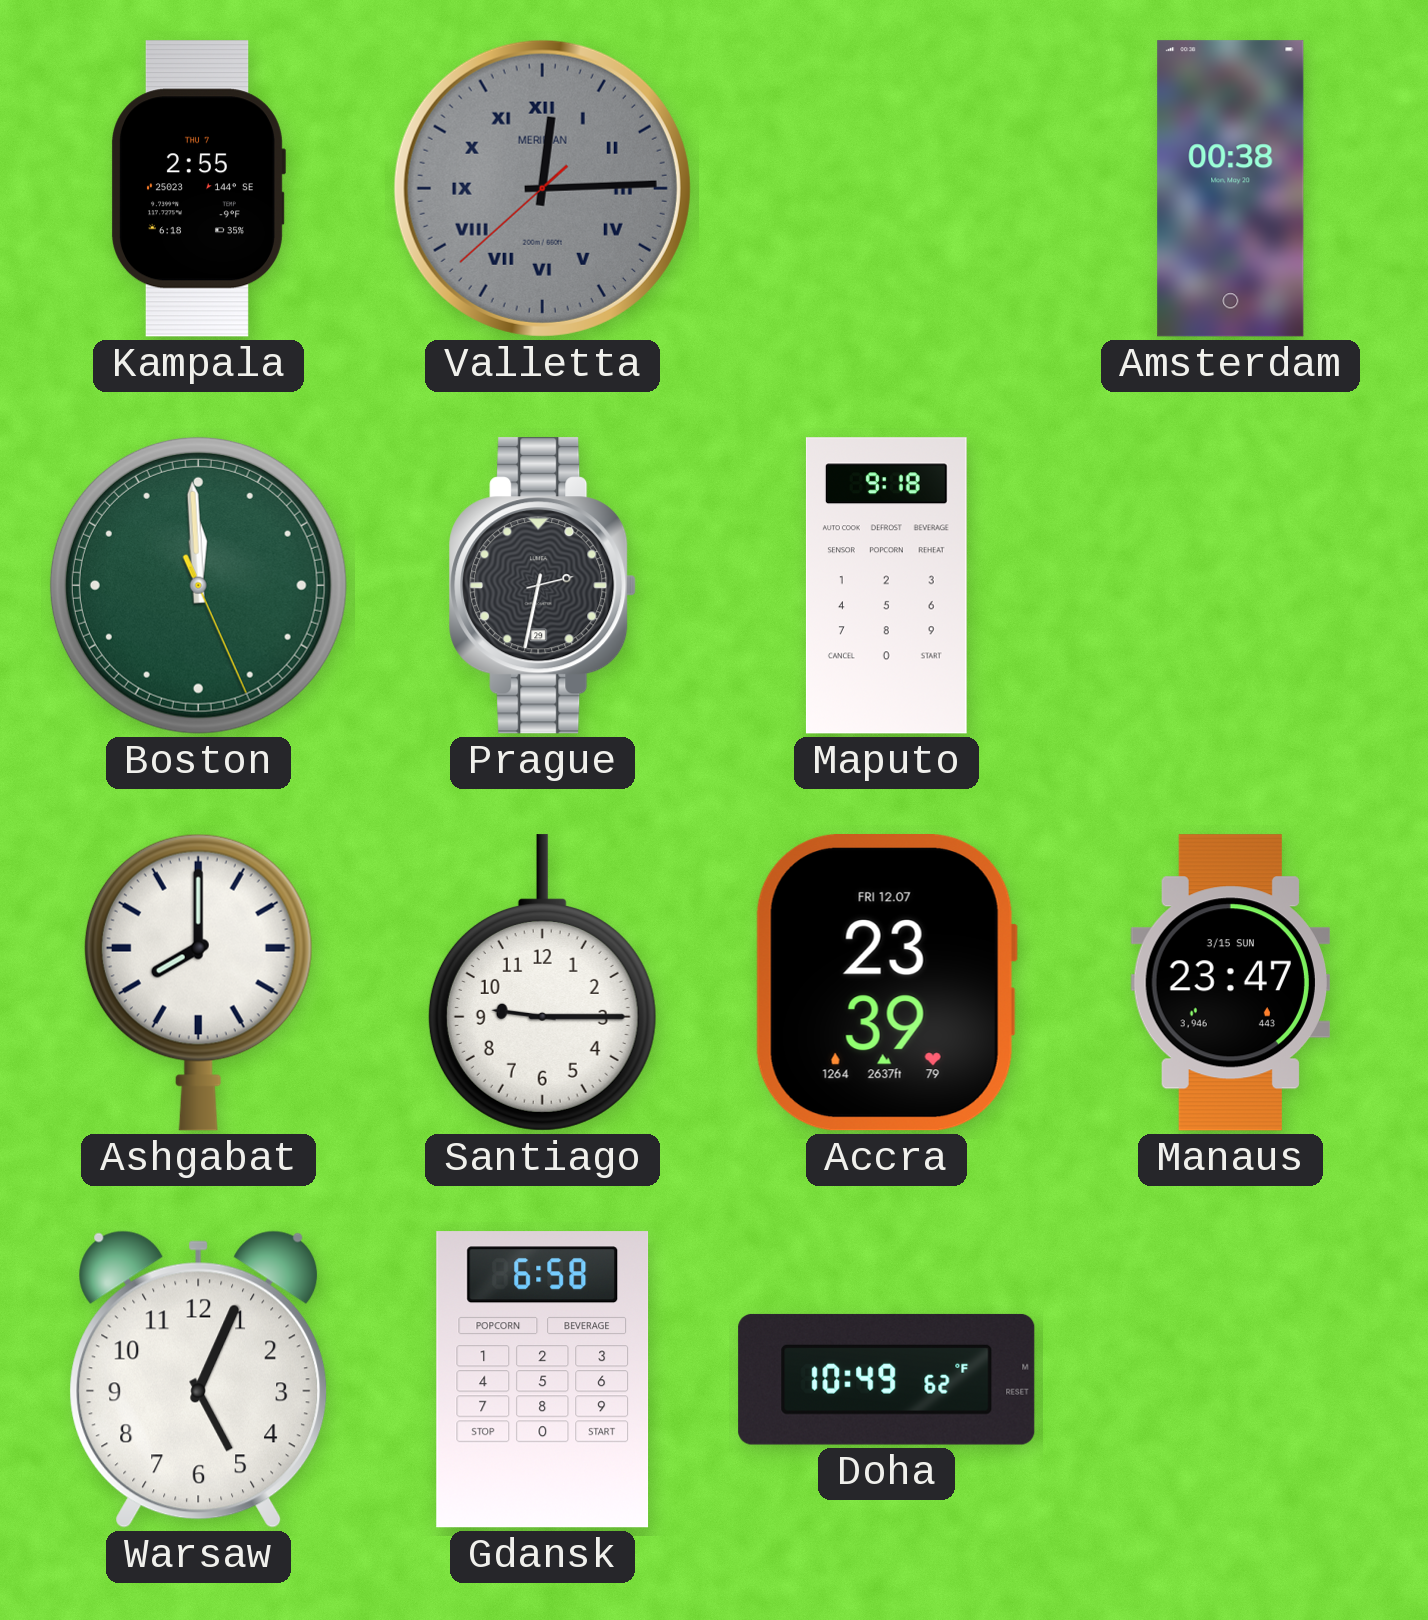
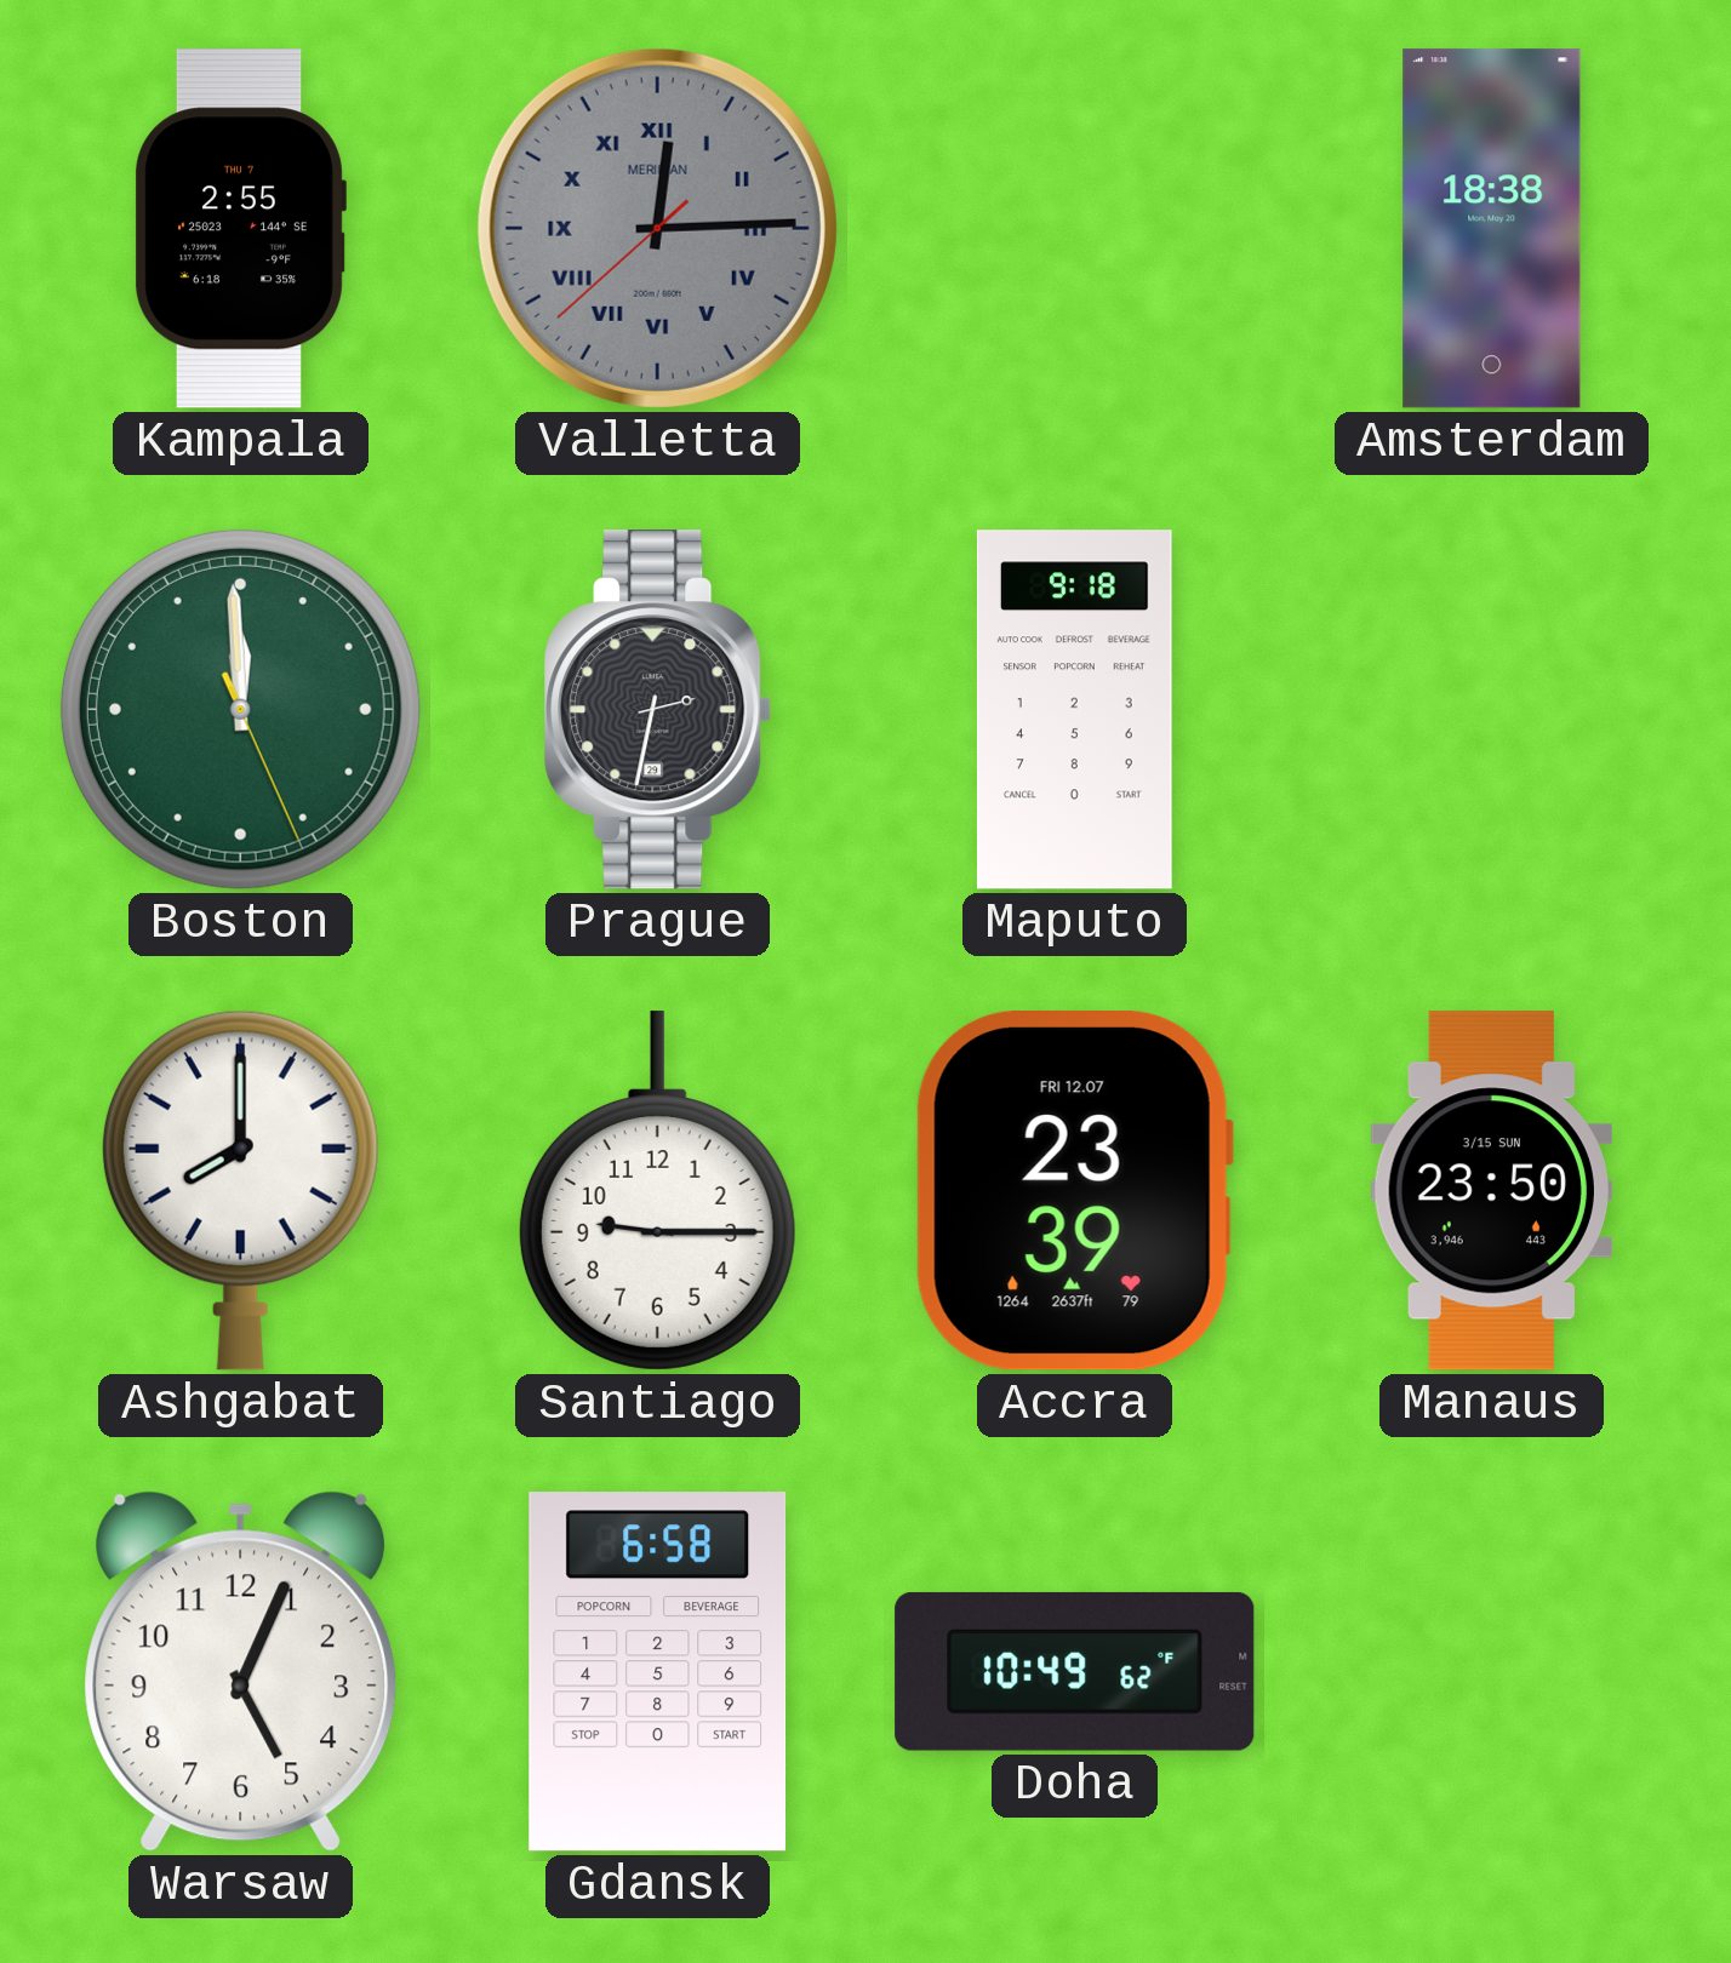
Amsterdam: 00:38 -> 18:38
Manaus: 23:47 -> 23:50
